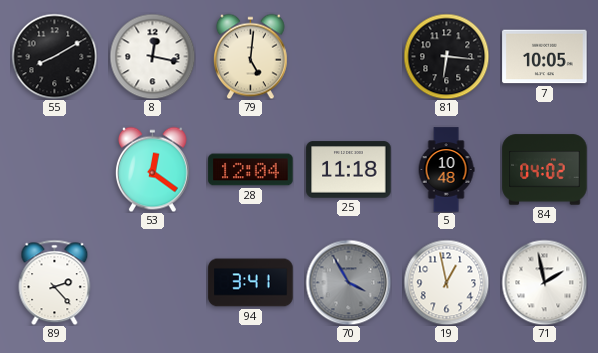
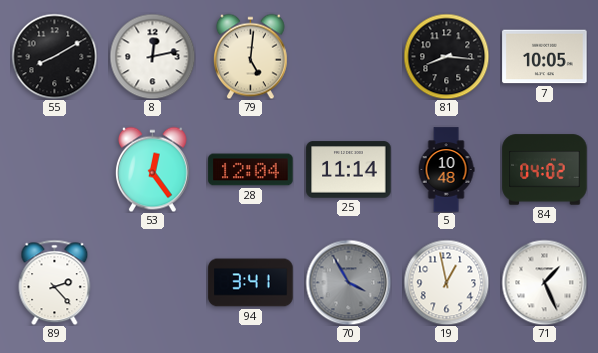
8: 12:17 -> 12:13
81: 6:16 -> 8:16
53: 12:21 -> 12:24
25: 11:18 -> 11:14
71: 1:58 -> 1:26
